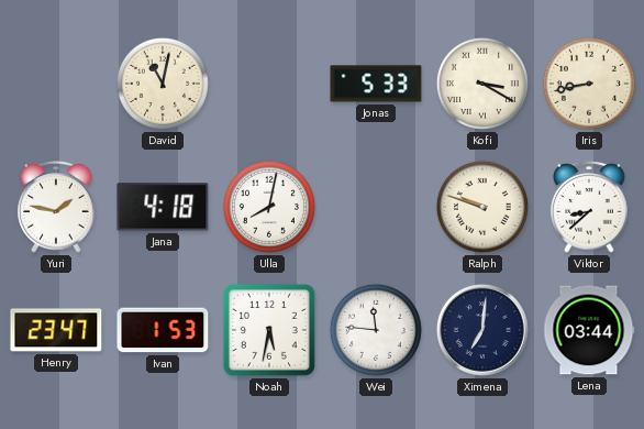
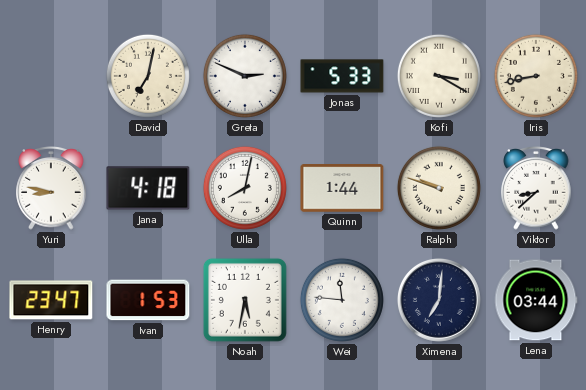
David: 11:02 -> 7:02
Greta: none -> 2:49
Yuri: 1:47 -> 8:47
Quinn: none -> 1:44
